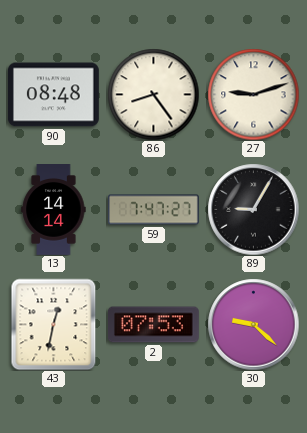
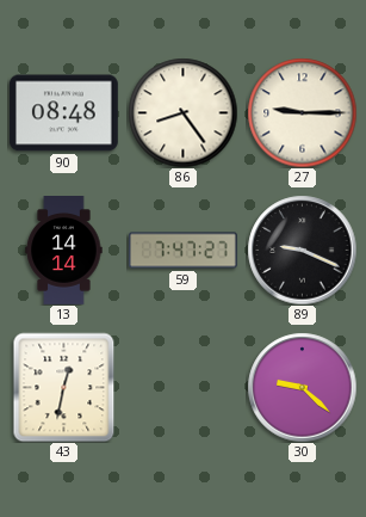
27: 9:12 -> 9:15
89: 9:05 -> 9:19
2: 07:53 -> none
